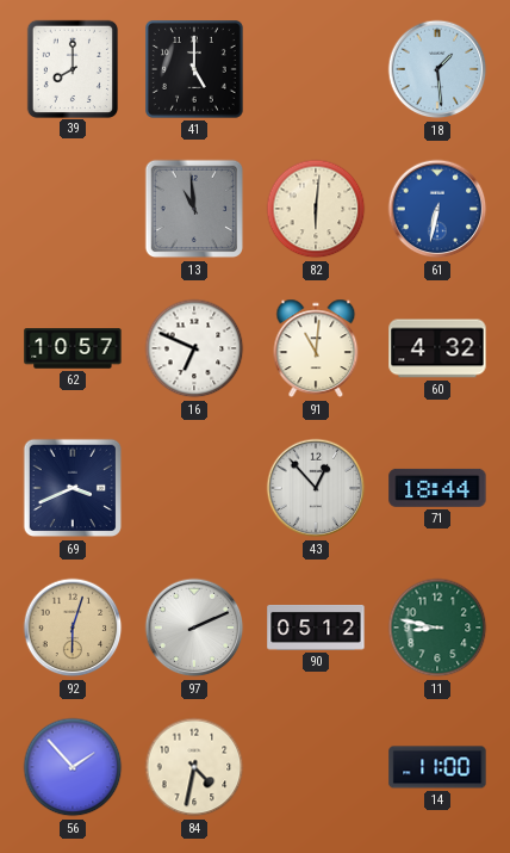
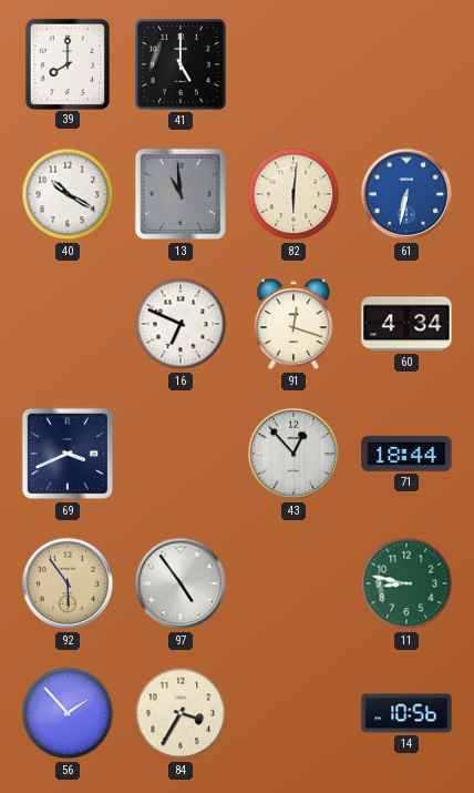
18: 1:29 -> none
40: none -> 10:20
62: 10:57 -> none
91: 11:01 -> 12:18
60: 4:32 -> 4:34
92: 6:03 -> 5:54
97: 2:11 -> 4:54
90: 05:12 -> none
84: 4:32 -> 3:35
14: 11:00 -> 10:56
